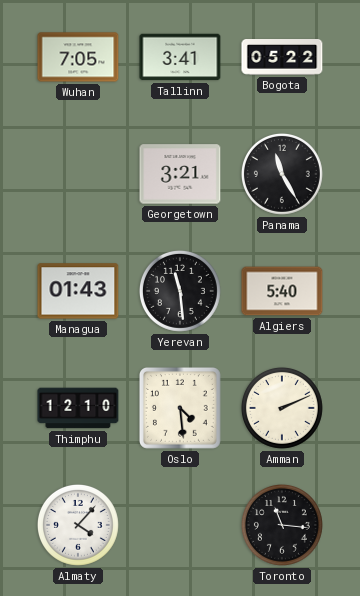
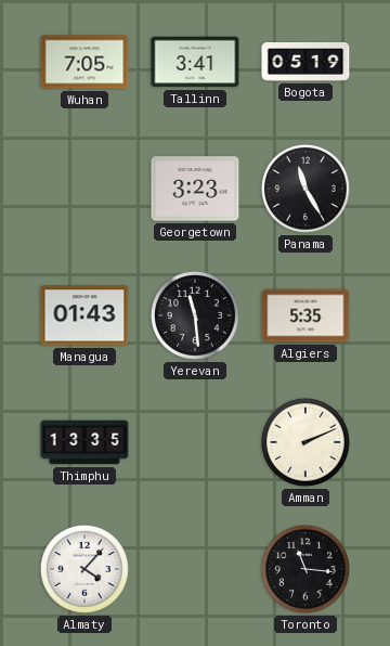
Bogota: 05:22 -> 05:19
Georgetown: 3:21 -> 3:23
Algiers: 5:40 -> 5:35
Thimphu: 12:10 -> 13:35
Oslo: 4:29 -> none
